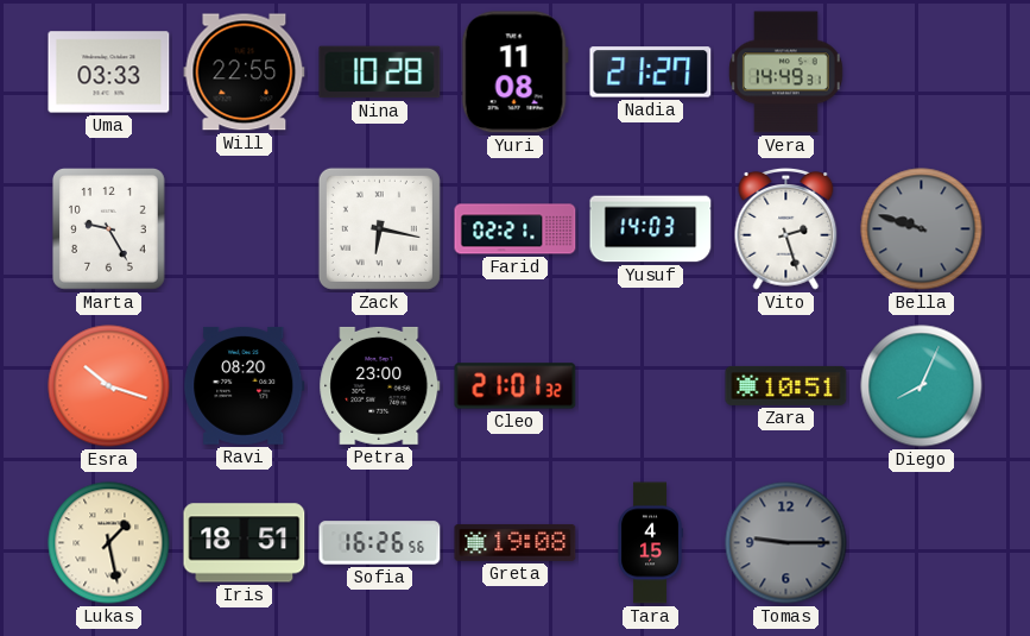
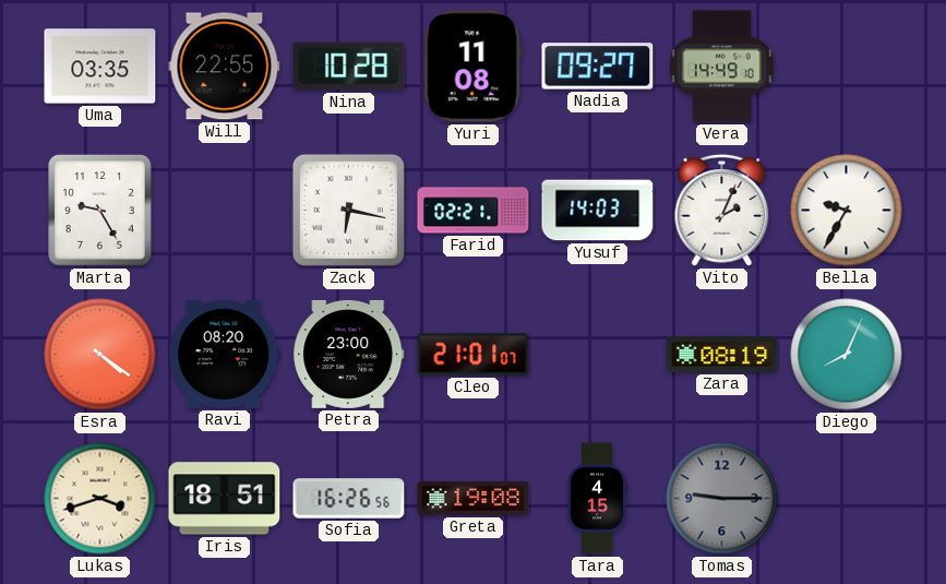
Uma: 03:33 -> 03:35
Nadia: 21:27 -> 09:27
Vera: 14:49:31 -> 14:49:10
Vito: 2:27 -> 2:04
Bella: 9:48 -> 9:35
Bella dial: grey -> white
Esra: 10:18 -> 4:21
Cleo: 21:01:32 -> 21:01:07
Zara: 10:51 -> 08:19
Lukas: 1:28 -> 3:42
